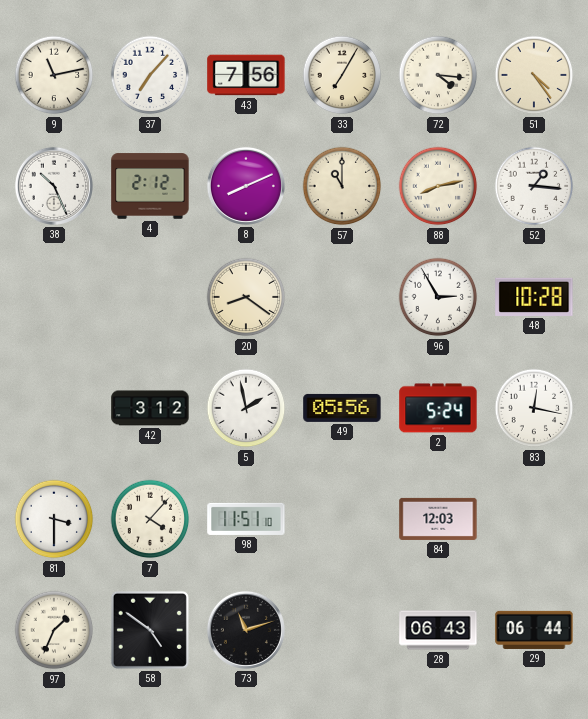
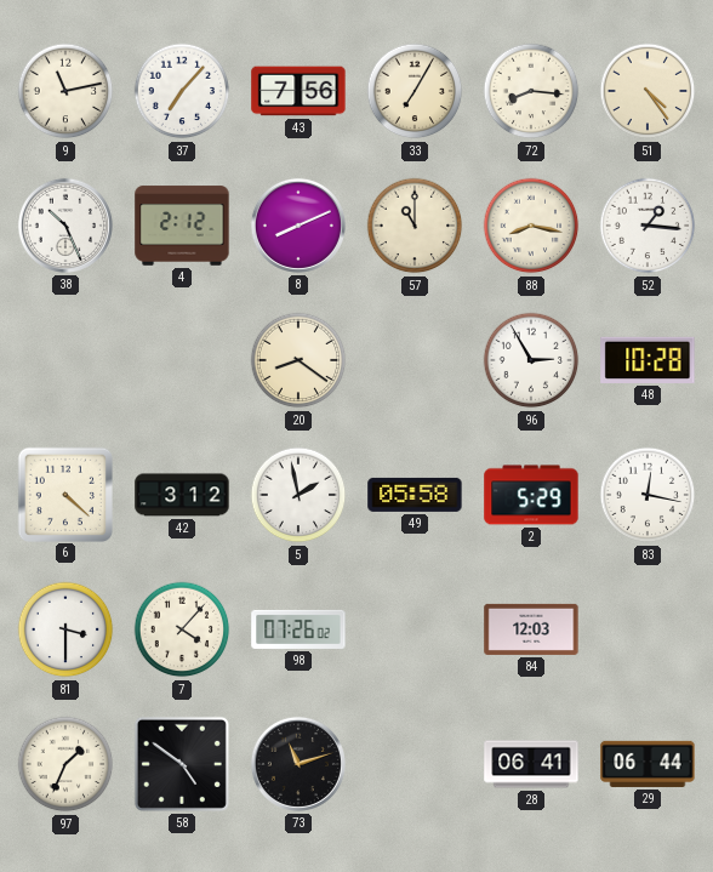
72: 4:16 -> 8:16
88: 8:13 -> 8:17
6: none -> 4:22
49: 05:56 -> 05:58
2: 5:24 -> 5:29
98: 11:51 -> 07:26
28: 06:43 -> 06:41
